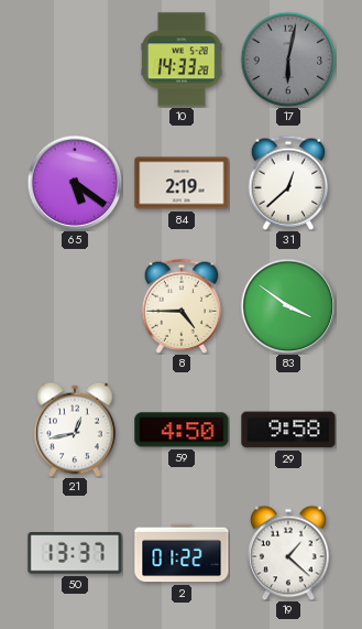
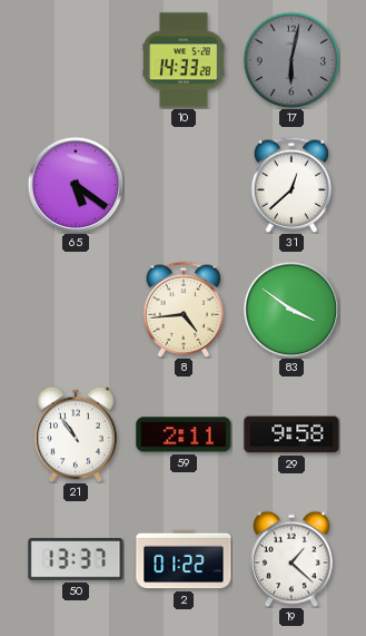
84: 2:19 -> none
8: 4:45 -> 4:44
21: 12:43 -> 10:54
59: 4:50 -> 2:11
